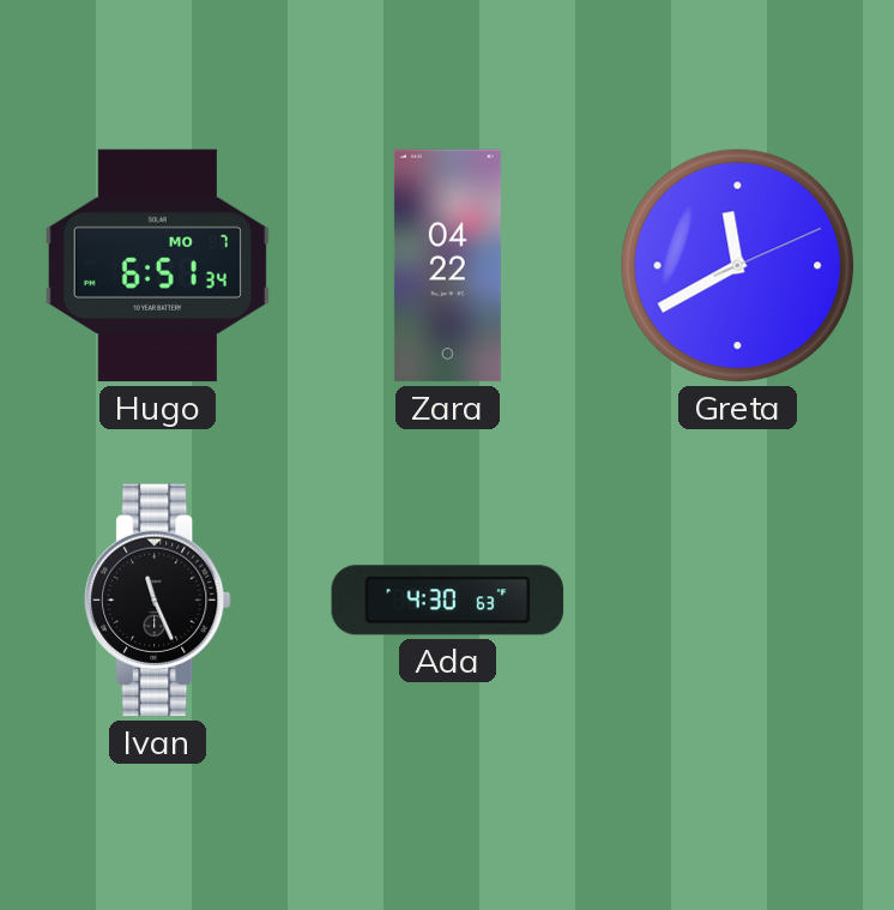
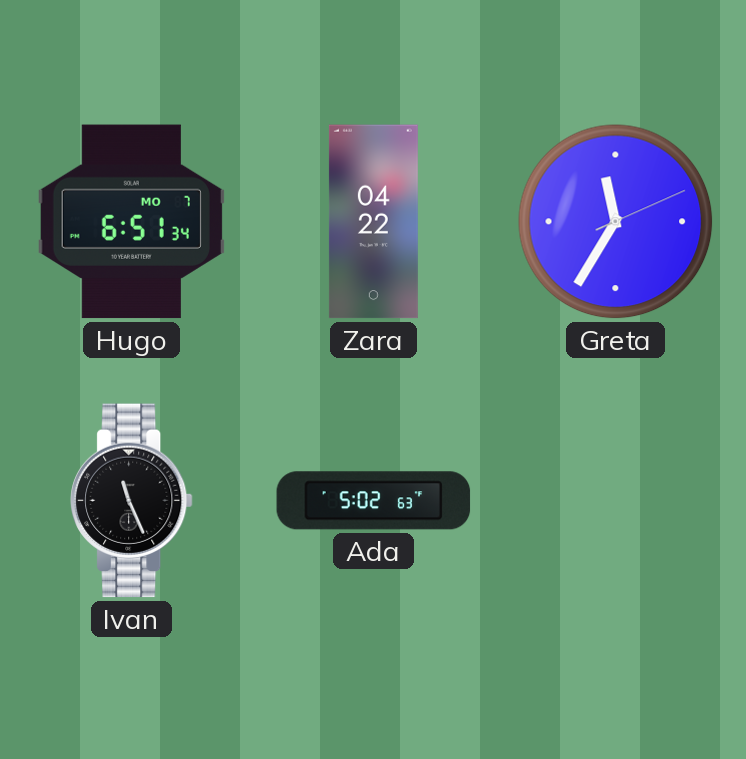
Greta: 11:40 -> 11:35
Ada: 4:30 -> 5:02
